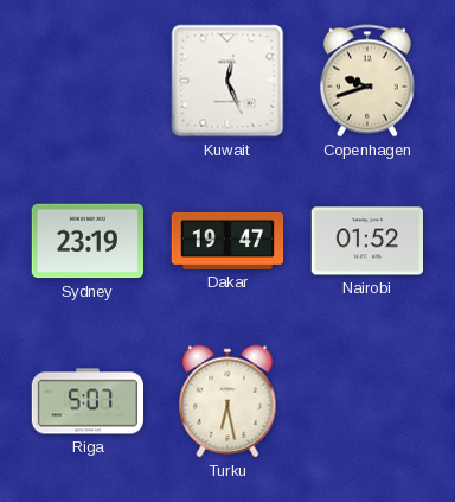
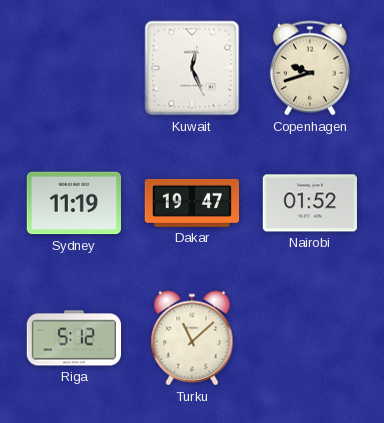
Sydney: 23:19 -> 11:19
Riga: 5:07 -> 5:12
Turku: 6:28 -> 11:08
